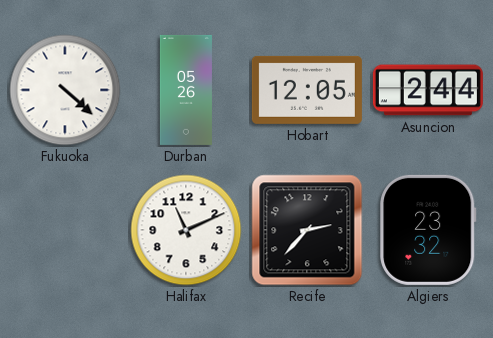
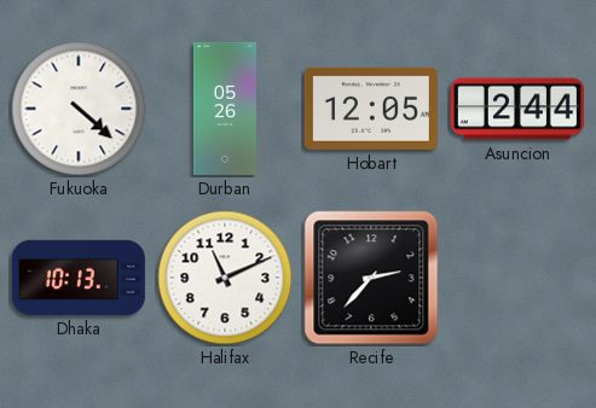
Dhaka: none -> 10:13
Algiers: 23:32 -> none
